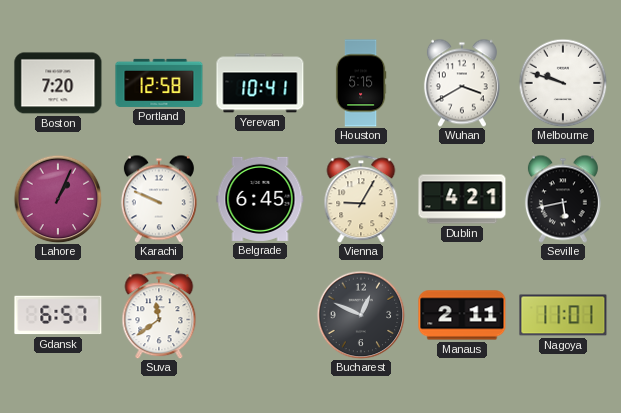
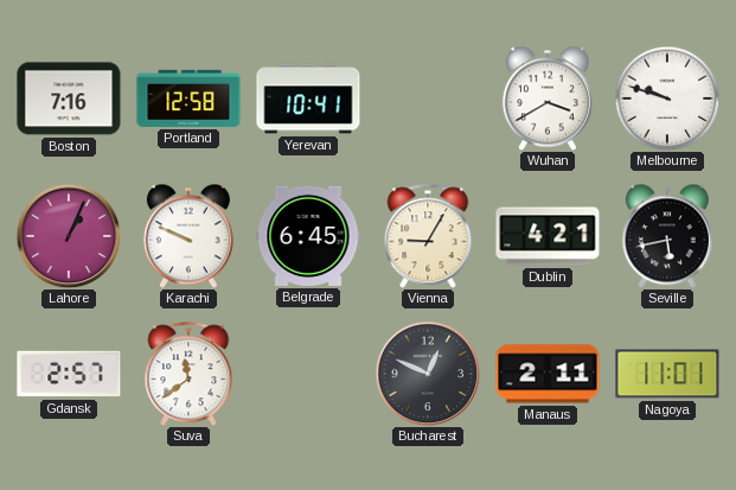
Boston: 7:20 -> 7:16
Houston: 5:15 -> none
Gdansk: 6:57 -> 2:57
